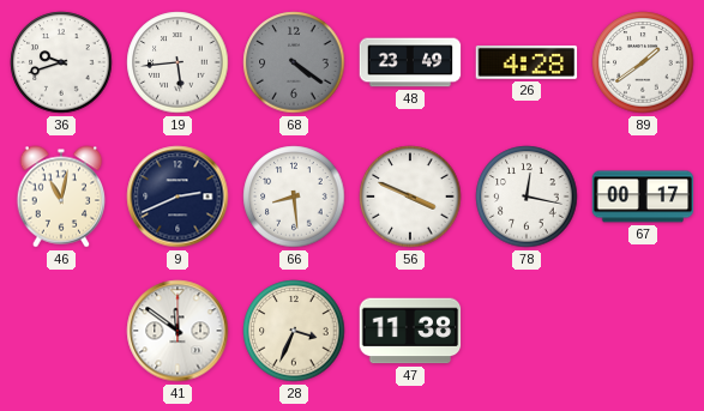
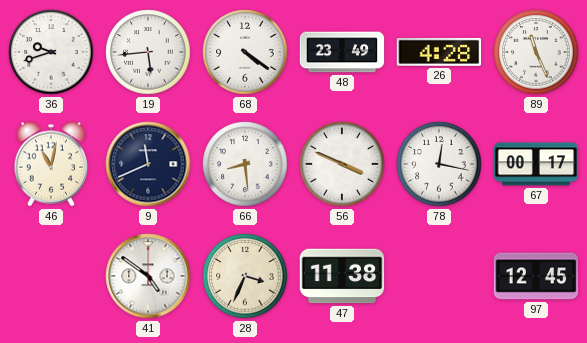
68 dial: grey -> white
89: 1:39 -> 11:26
9: 2:41 -> 11:41
41: 11:51 -> 4:51
97: none -> 12:45
